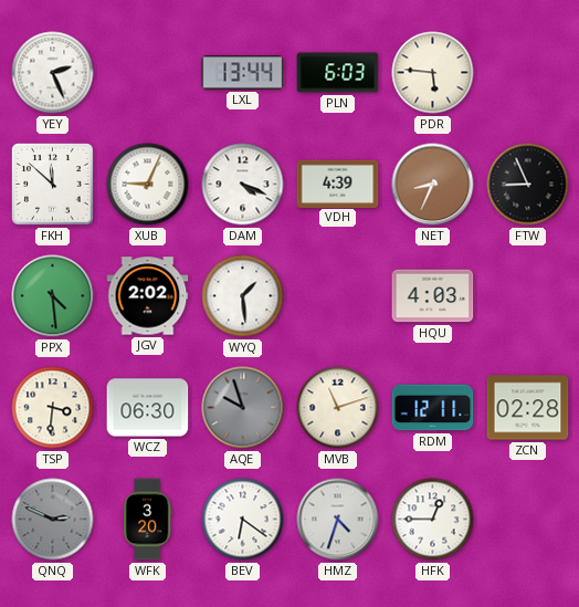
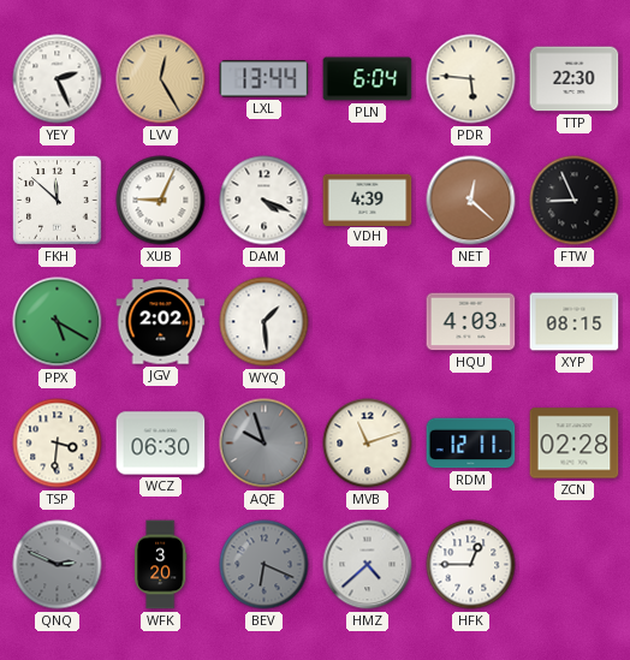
LVV: none -> 12:25
PLN: 6:03 -> 6:04
TTP: none -> 22:30
NET: 8:34 -> 12:22
PPX: 4:29 -> 5:20
XYP: none -> 08:15
BEV: 6:21 -> 6:19
BEV dial: white -> grey
HMZ: 4:33 -> 4:38
